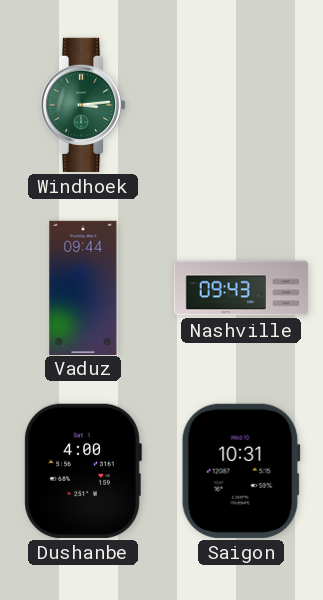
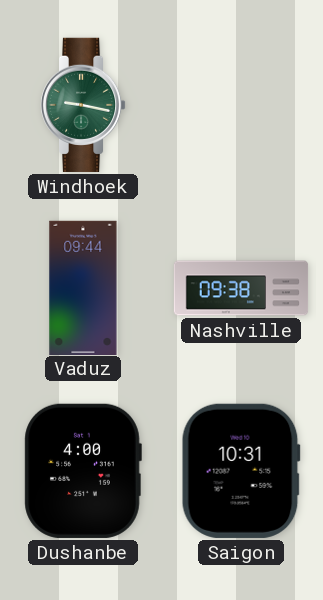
Windhoek: 3:14 -> 9:17
Nashville: 09:43 -> 09:38
